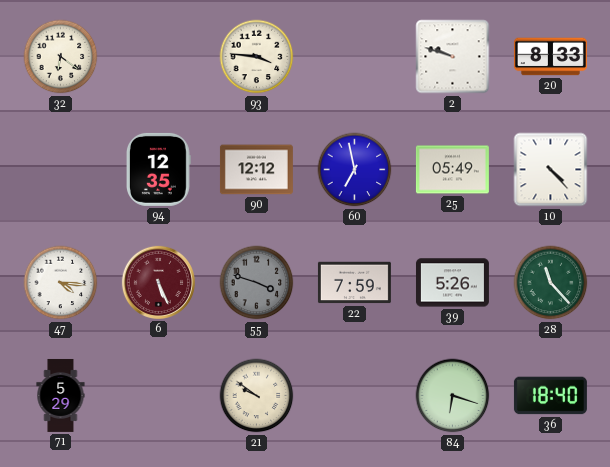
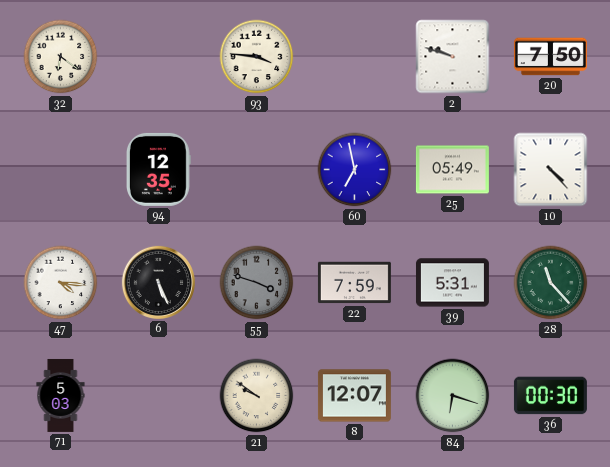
20: 8:33 -> 7:50
90: 12:12 -> none
6 dial: burgundy -> black
39: 5:26 -> 5:31
71: 5:29 -> 5:03
8: none -> 12:07
36: 18:40 -> 00:30
